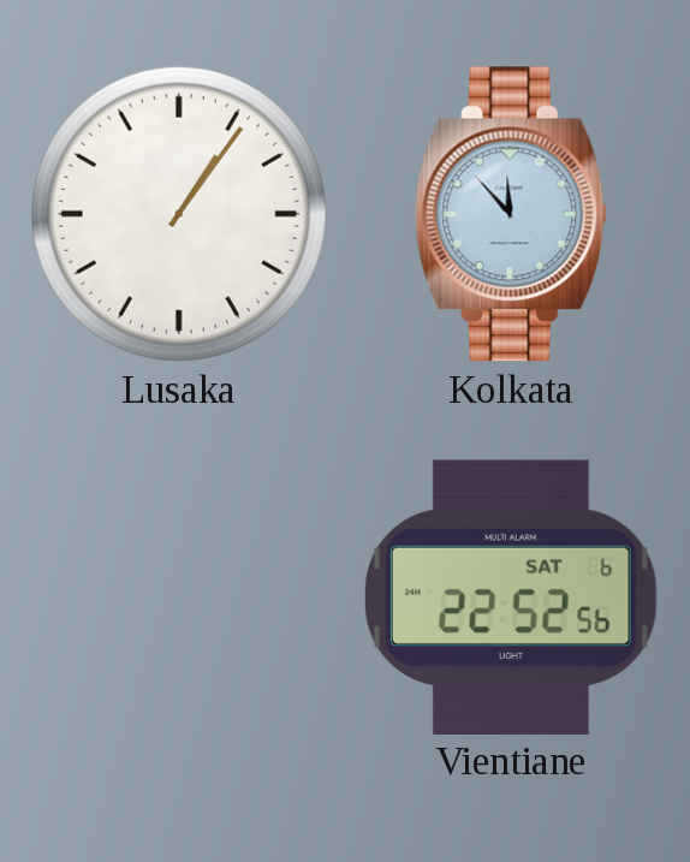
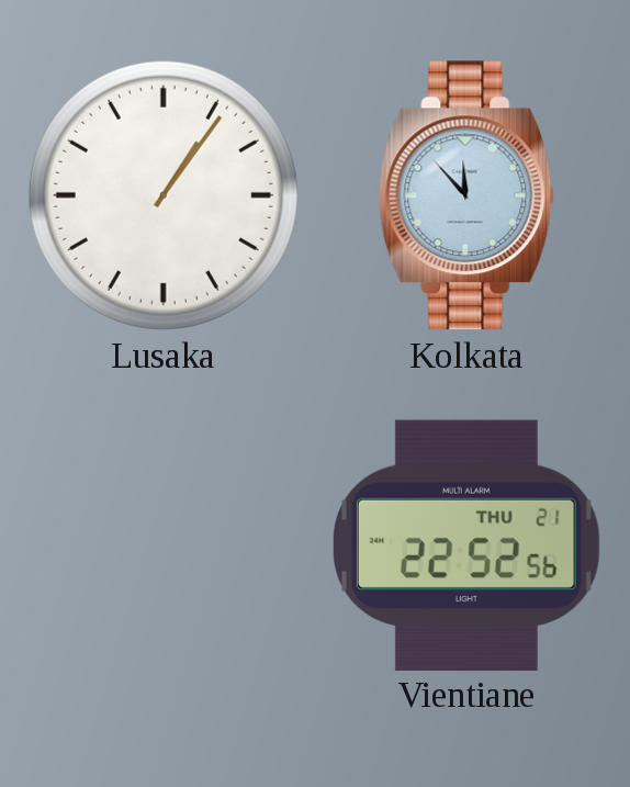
Vientiane date: SAT 6 -> THU 21
